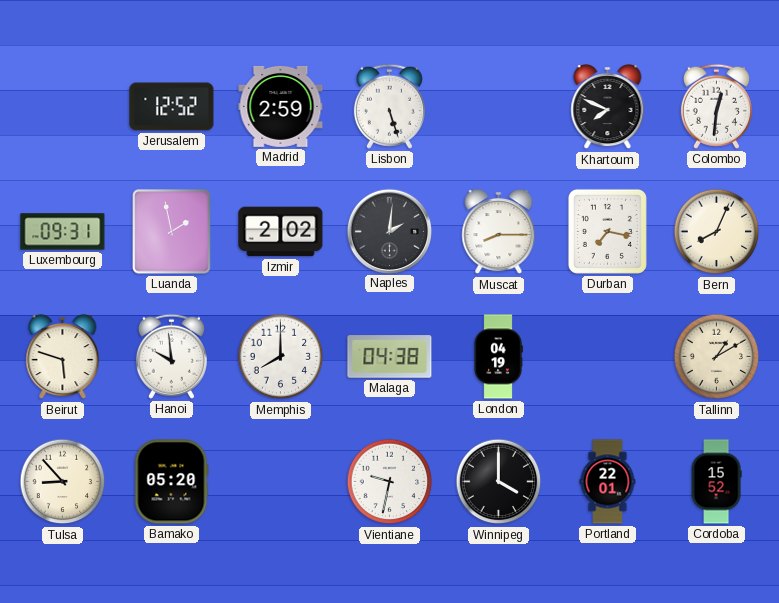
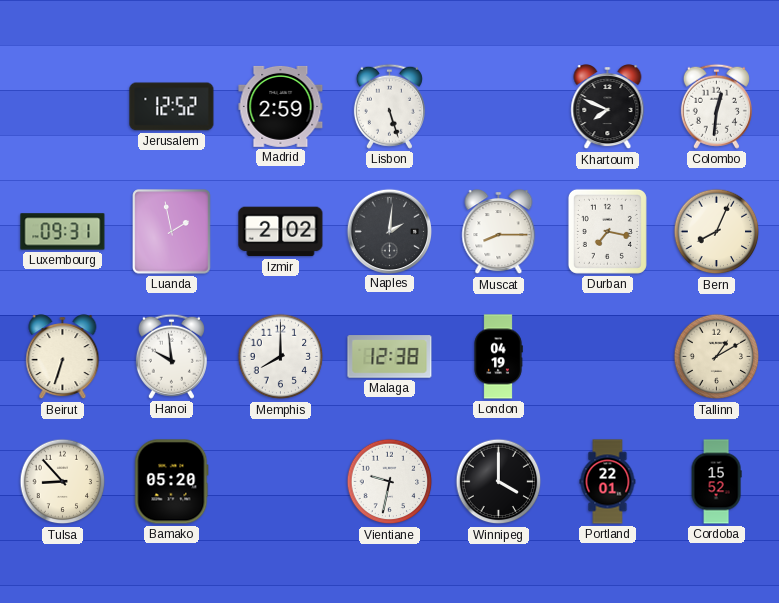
Beirut: 5:48 -> 6:33
Malaga: 04:38 -> 12:38
